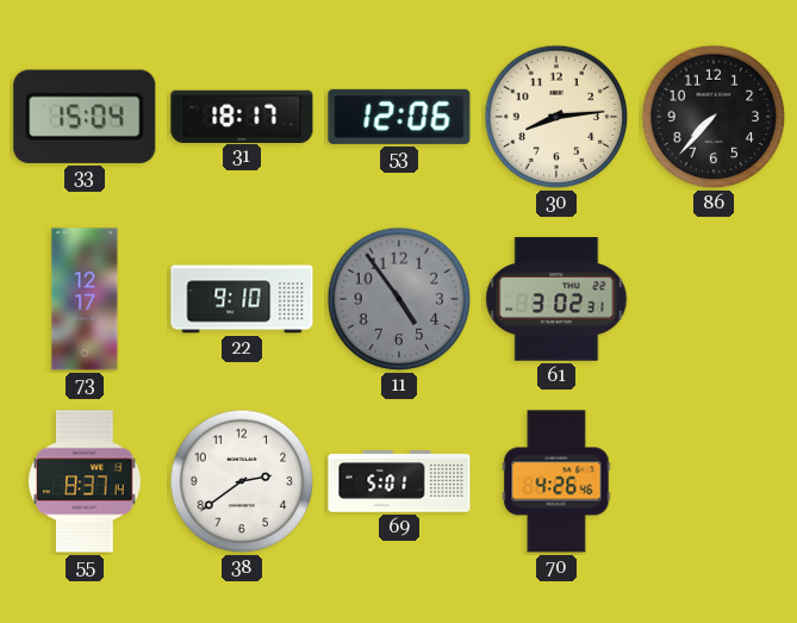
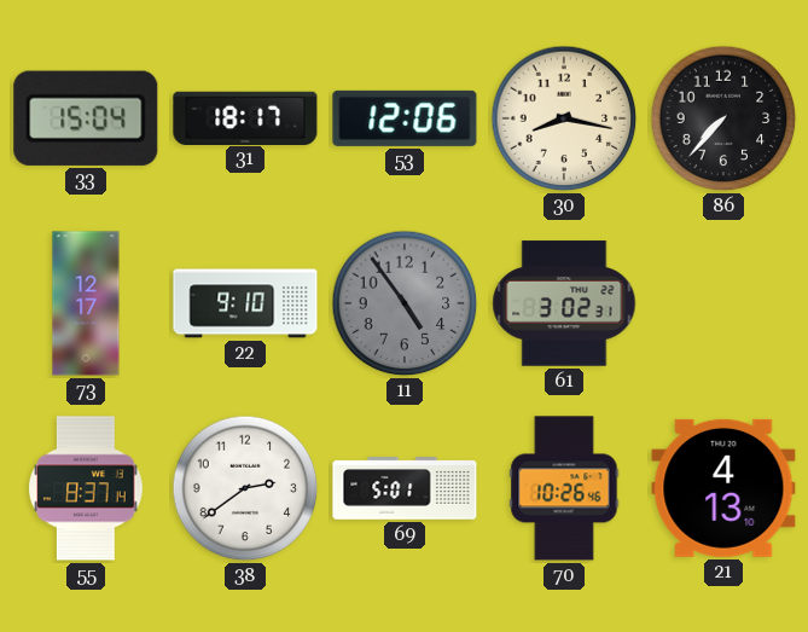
30: 8:14 -> 8:17
70: 4:26 -> 10:26
21: none -> 4:13
